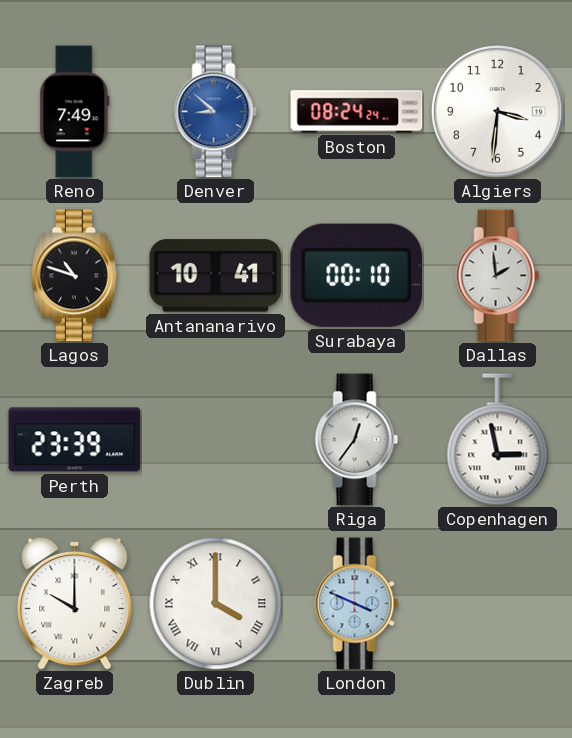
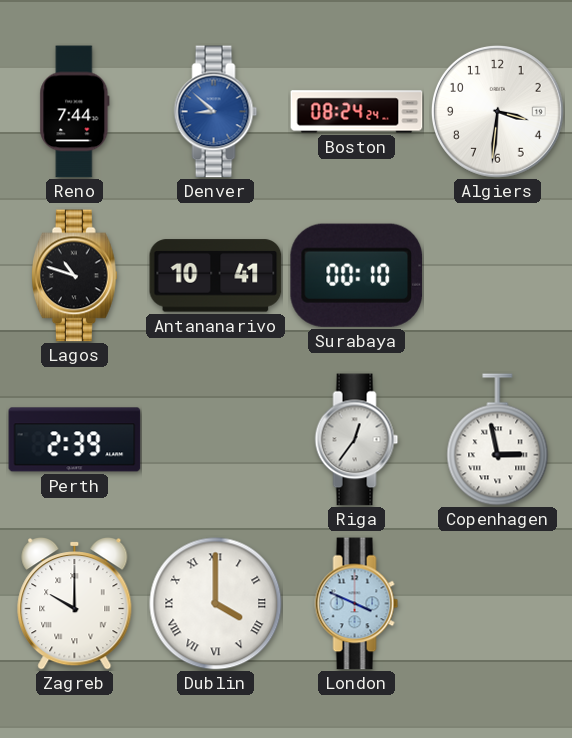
Reno: 7:49 -> 7:44
Dallas: 1:59 -> none
Perth: 23:39 -> 2:39
